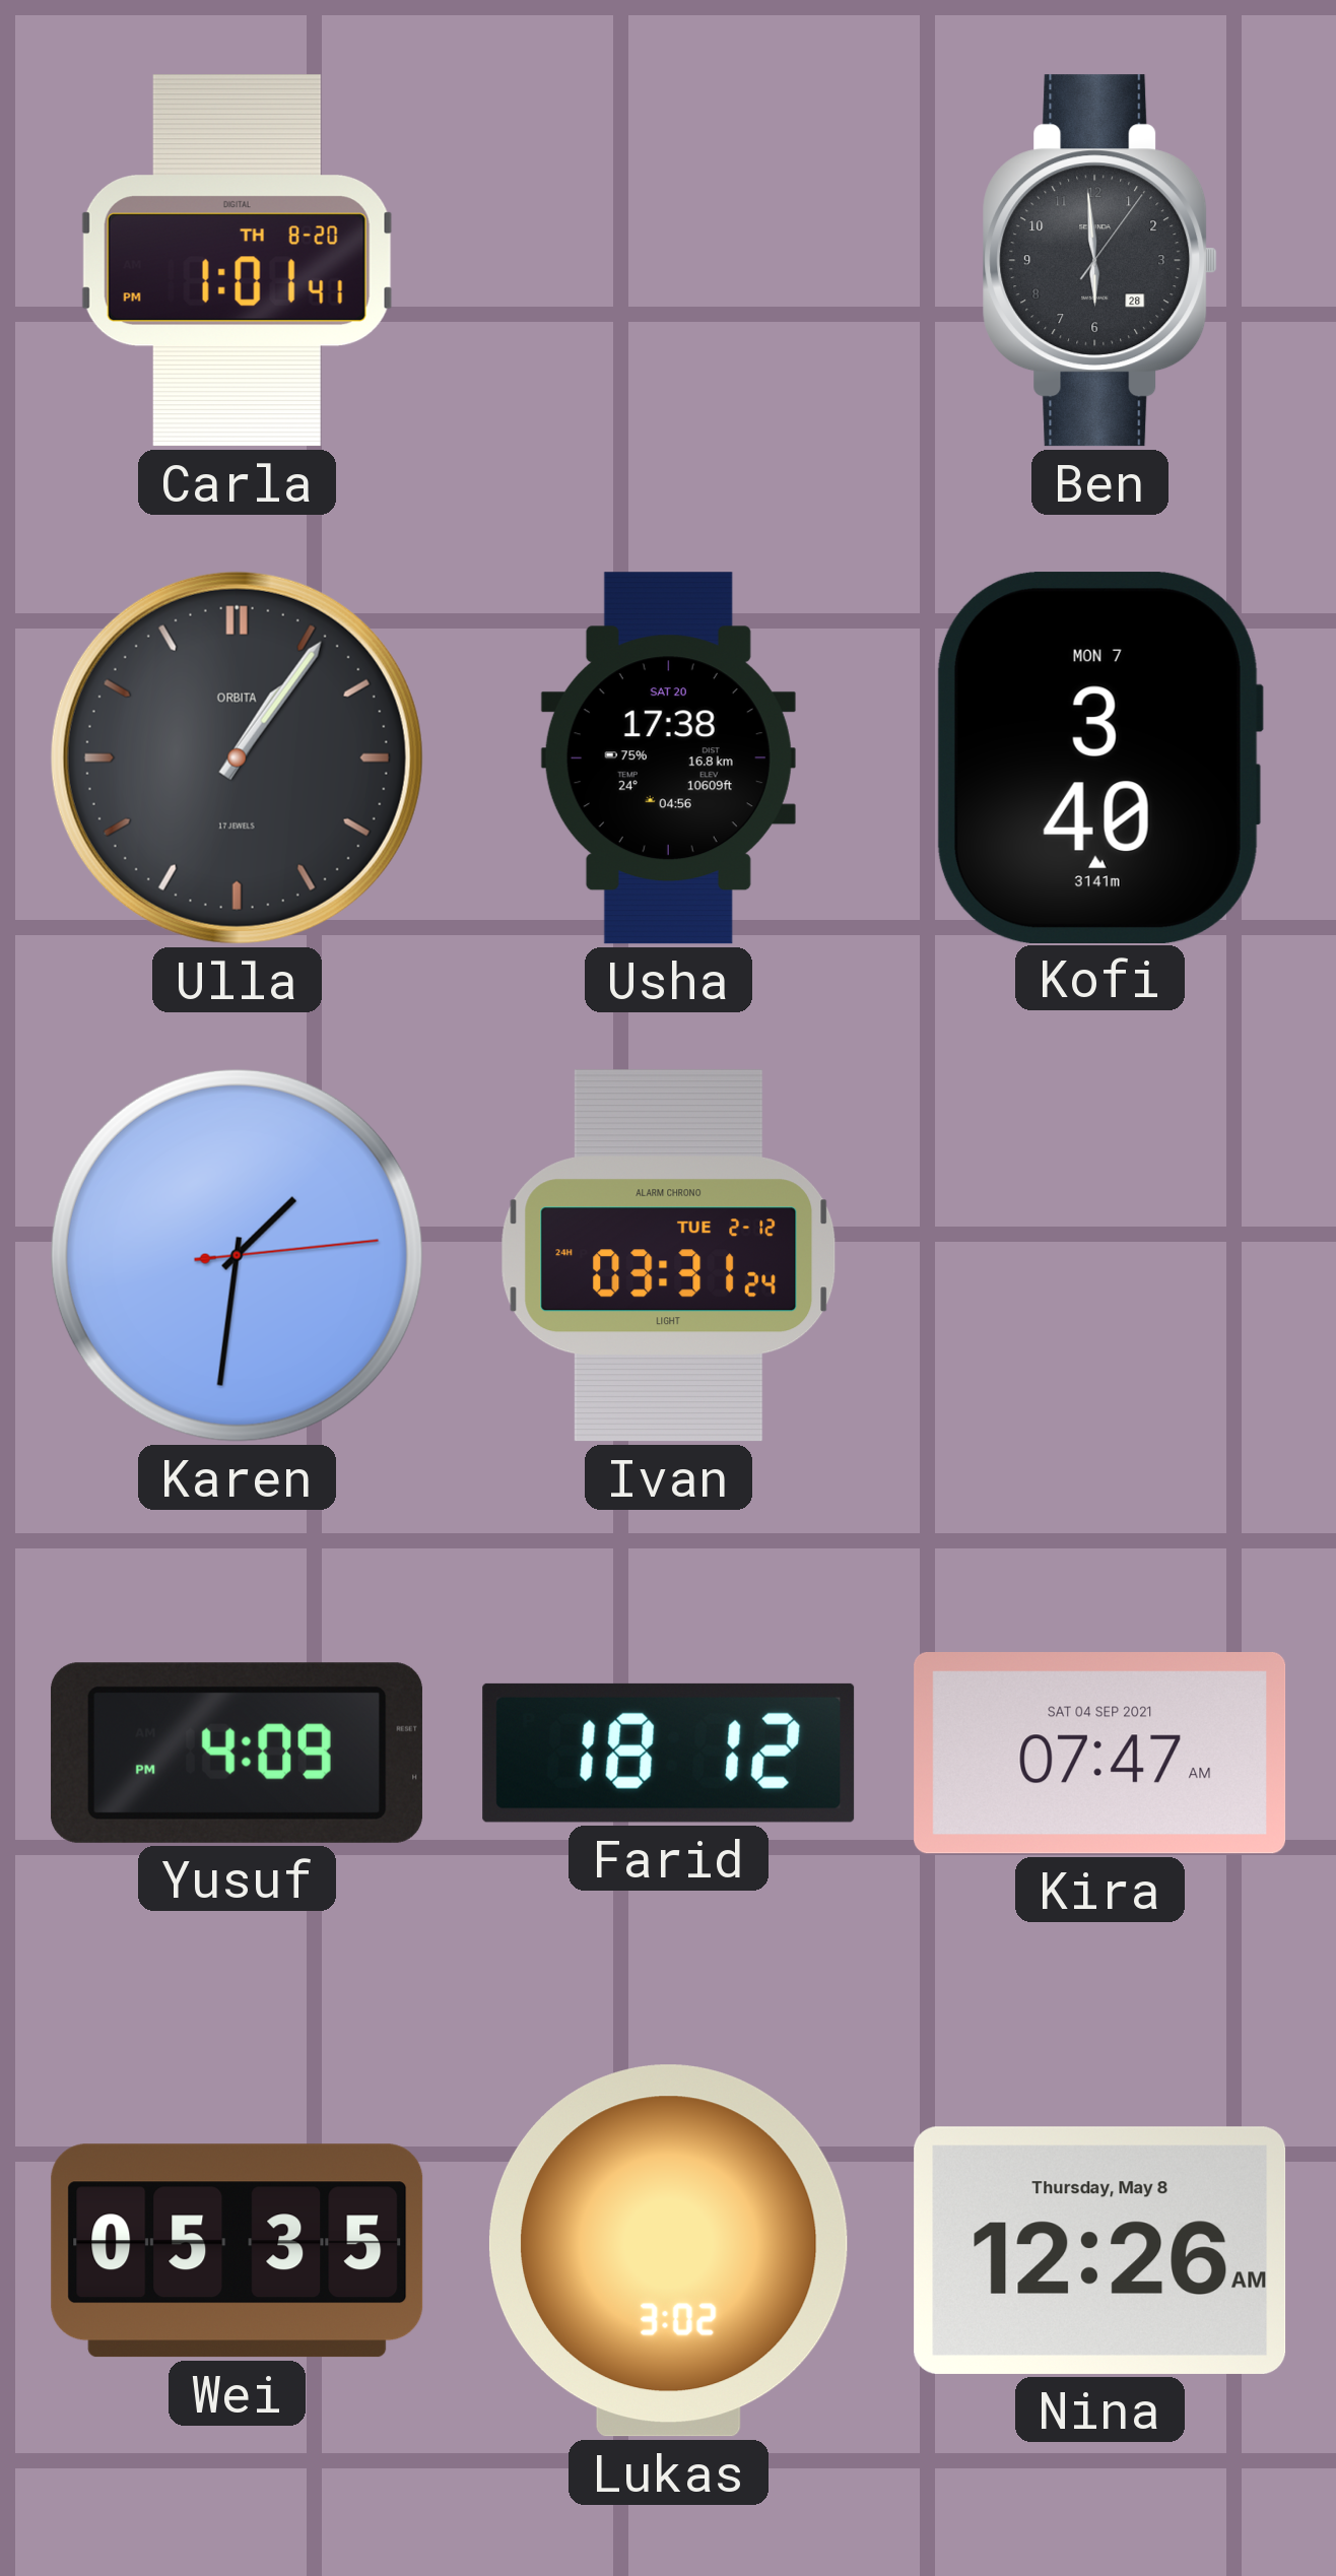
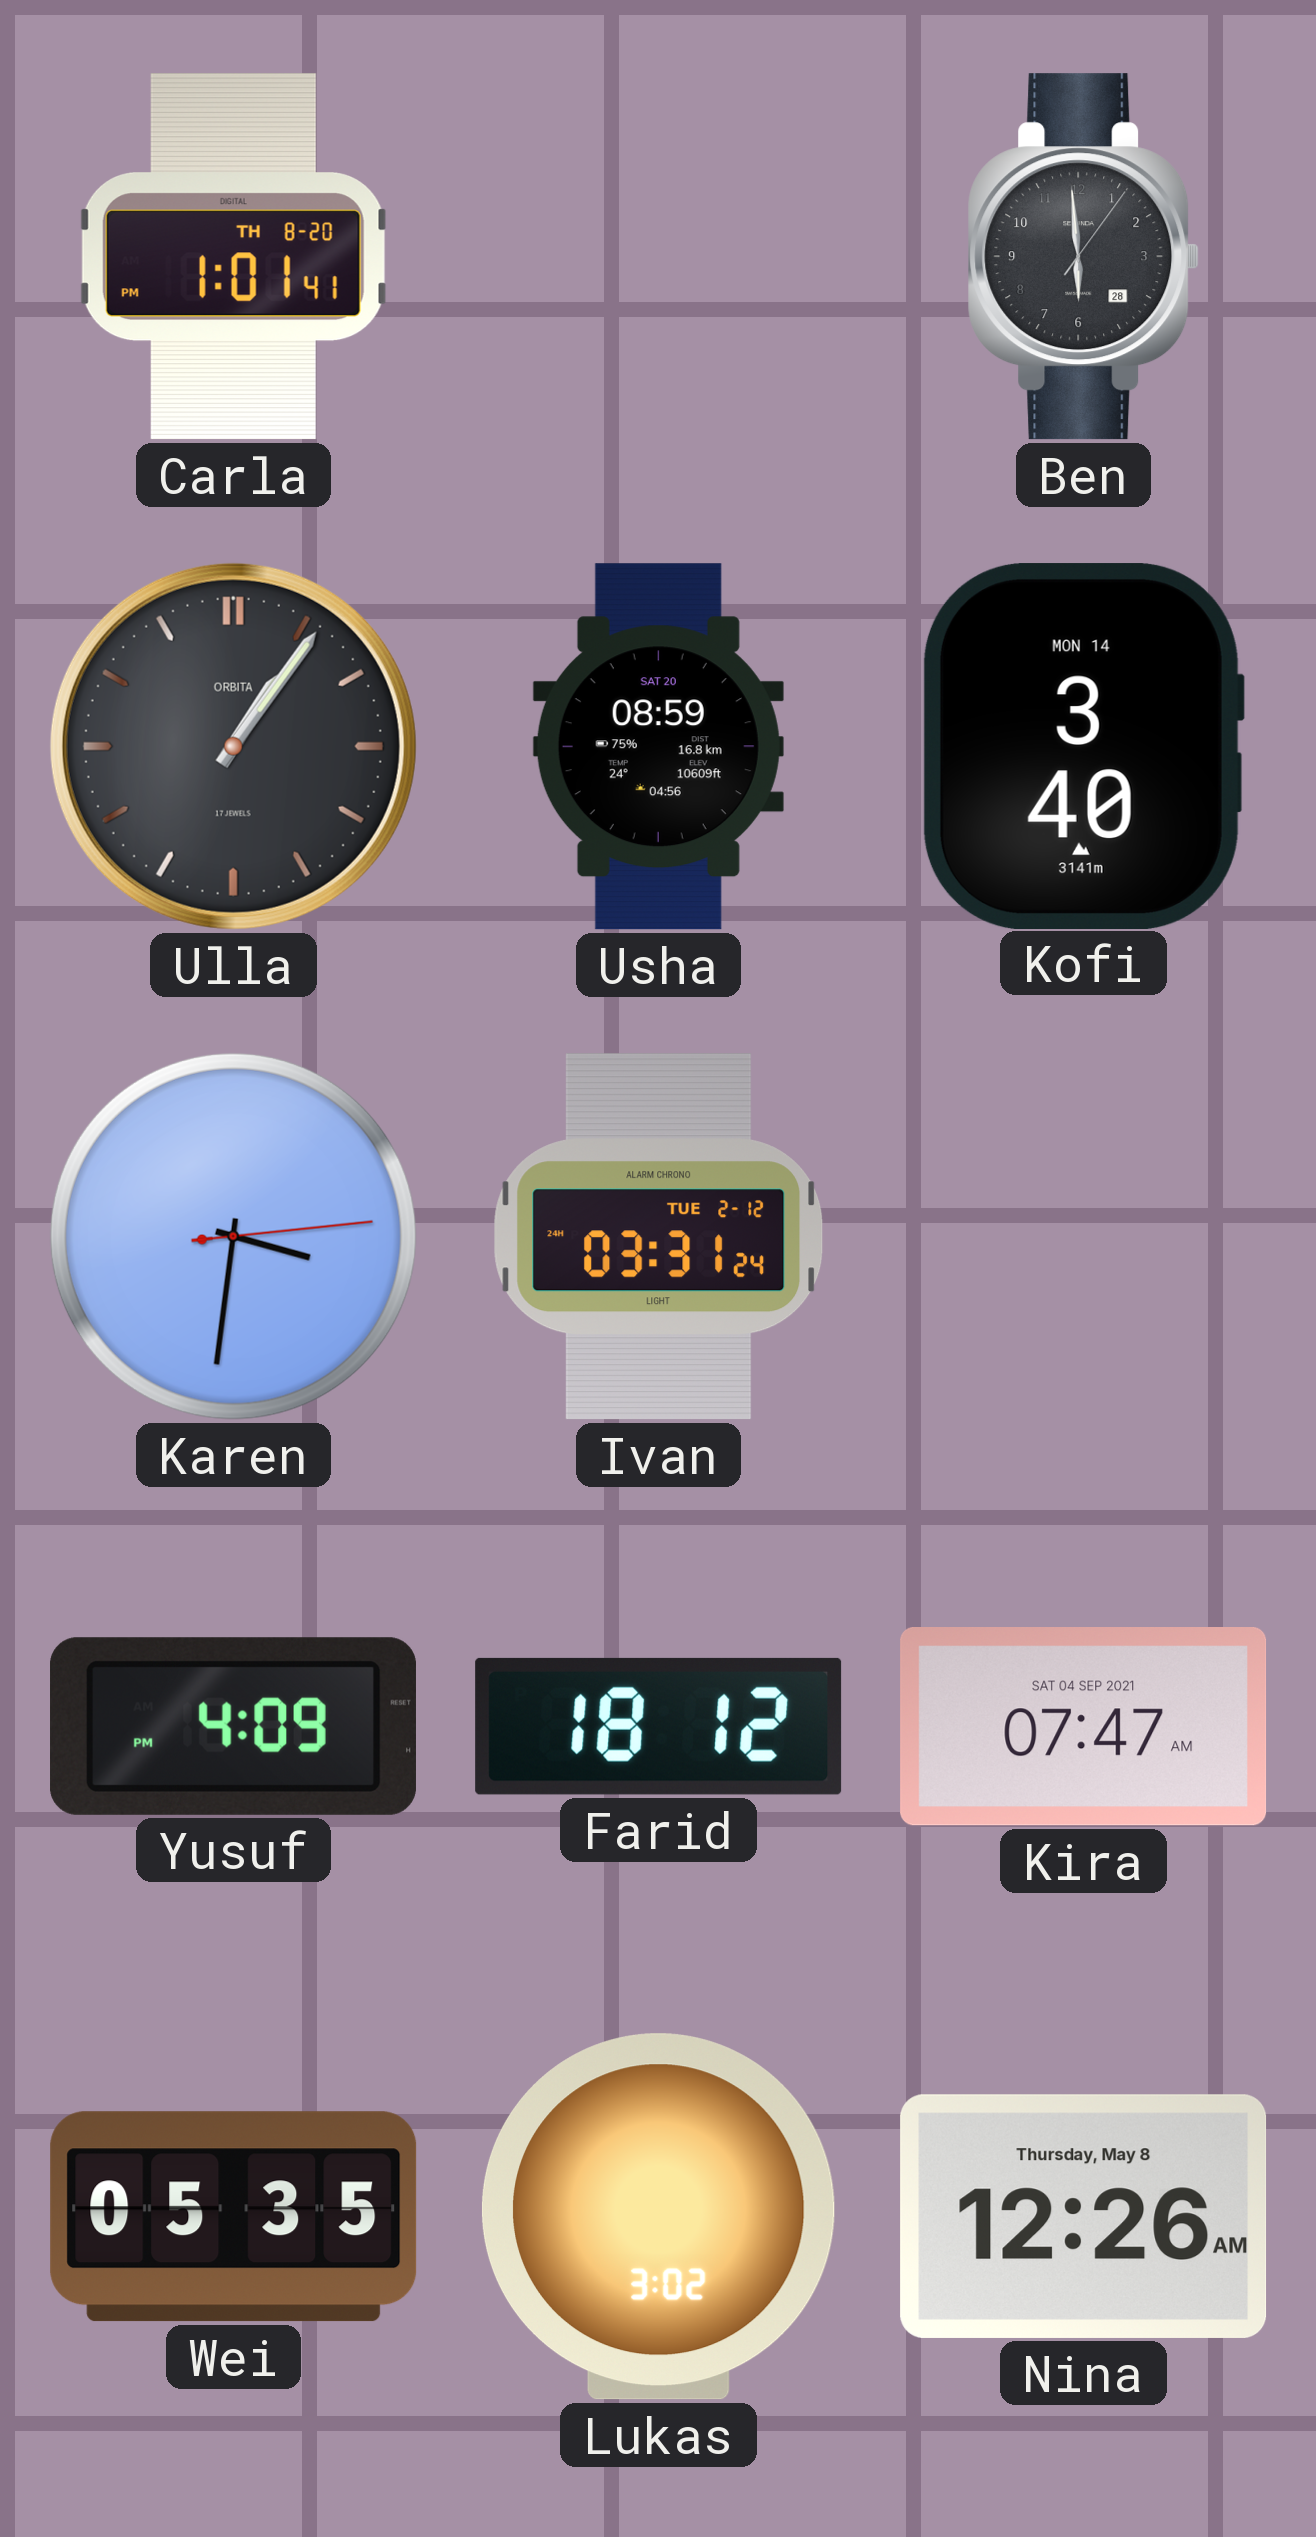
Usha: 17:38 -> 08:59
Kofi date: MON 7 -> MON 14
Karen: 1:31 -> 3:31
